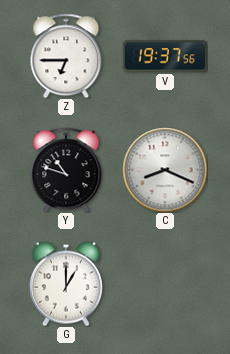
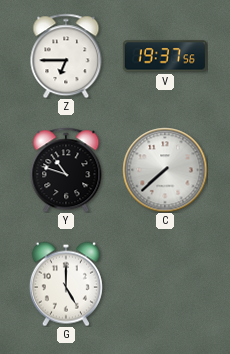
C: 8:19 -> 7:38
G: 1:00 -> 5:00
